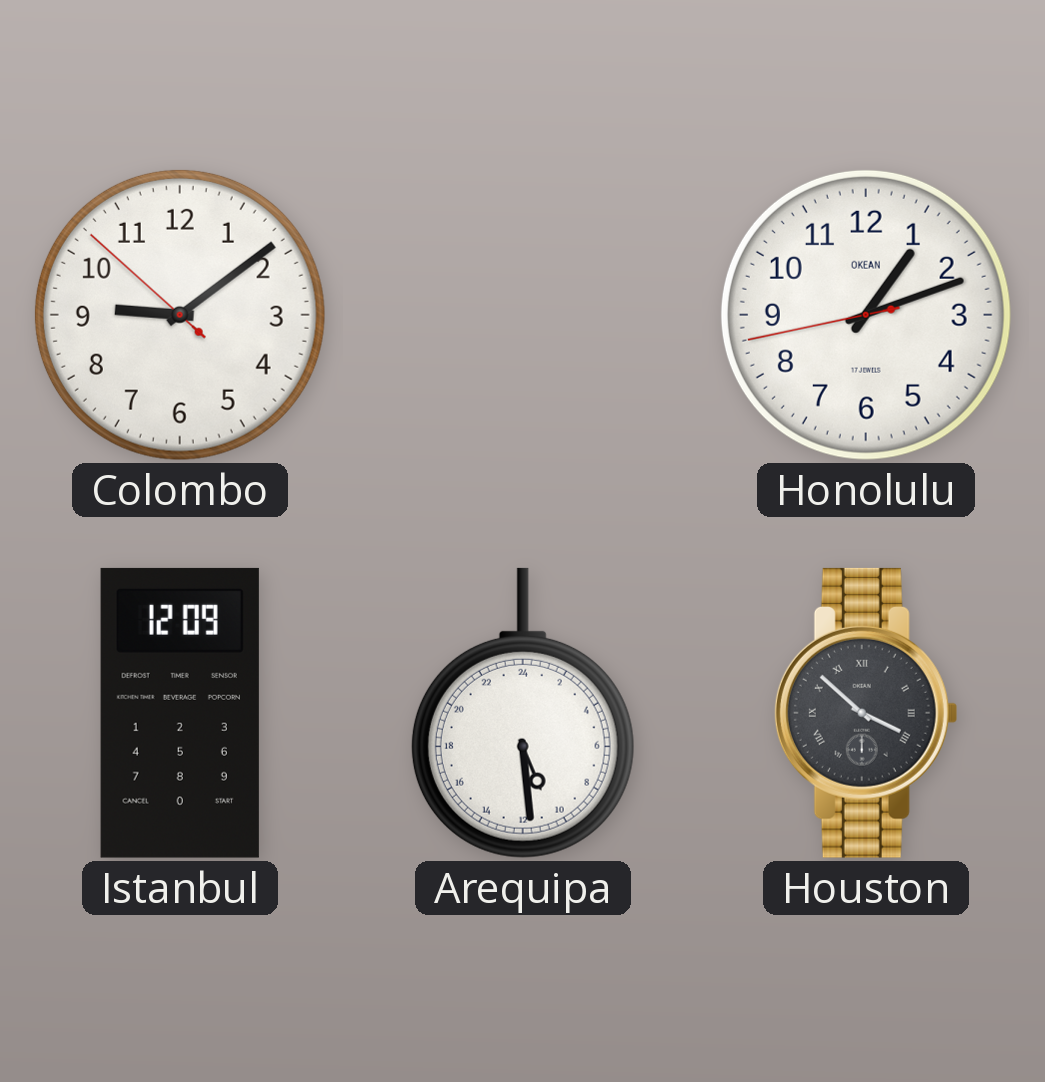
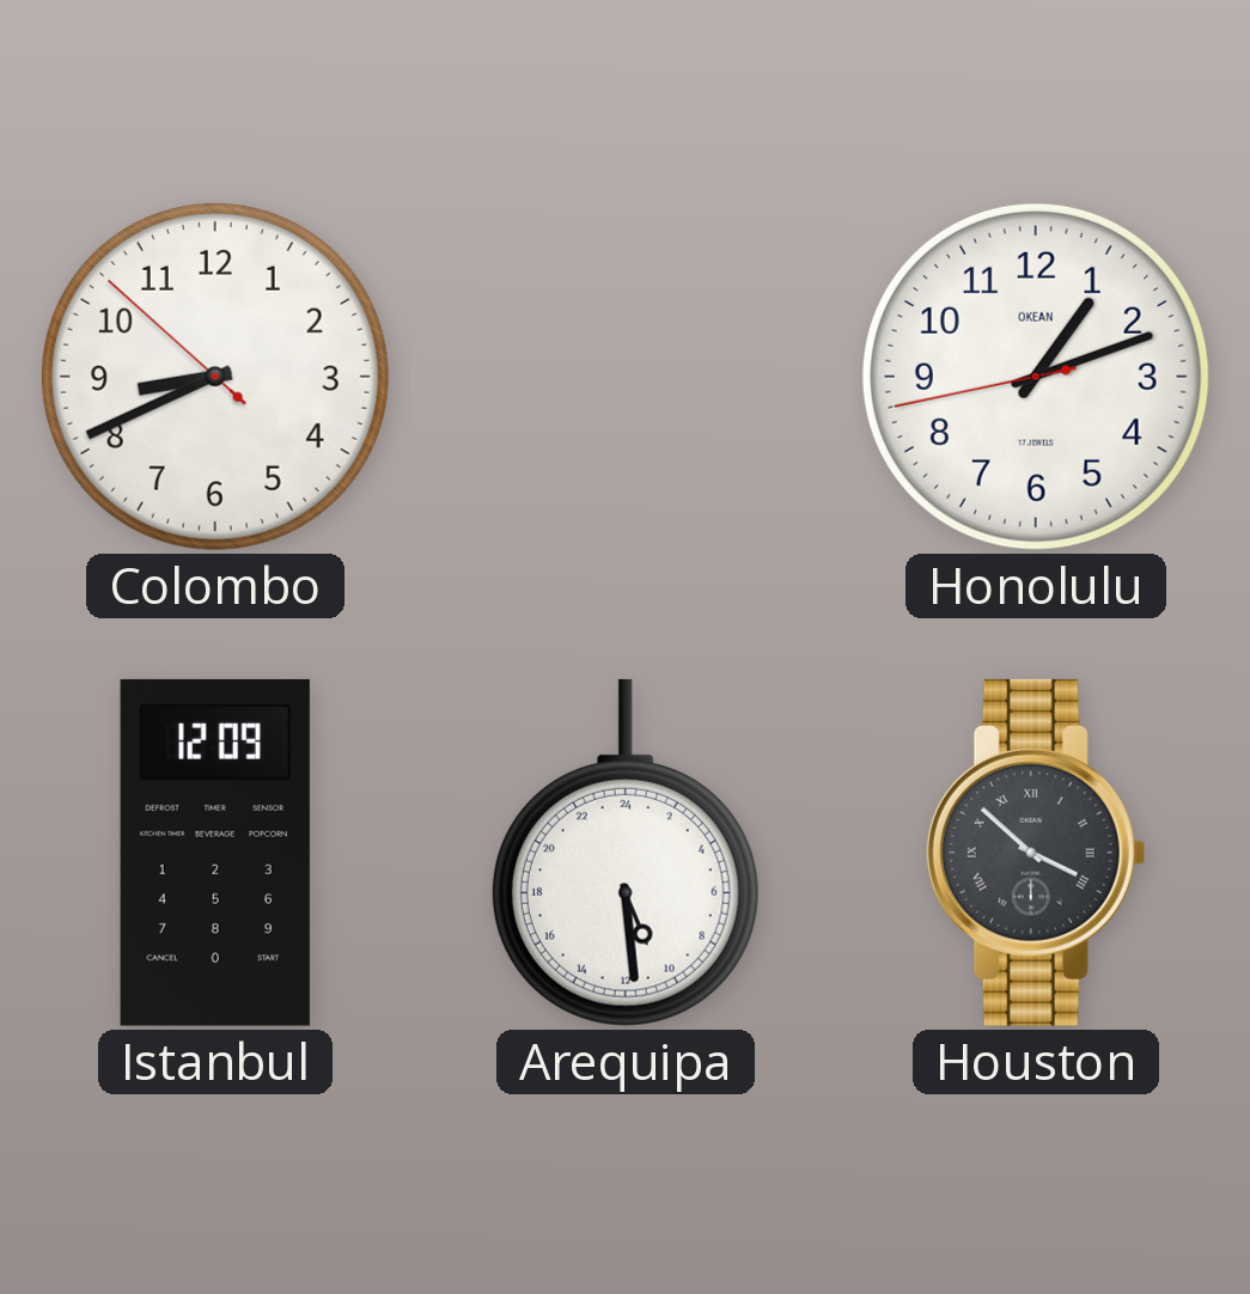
Colombo: 9:08 -> 8:40
